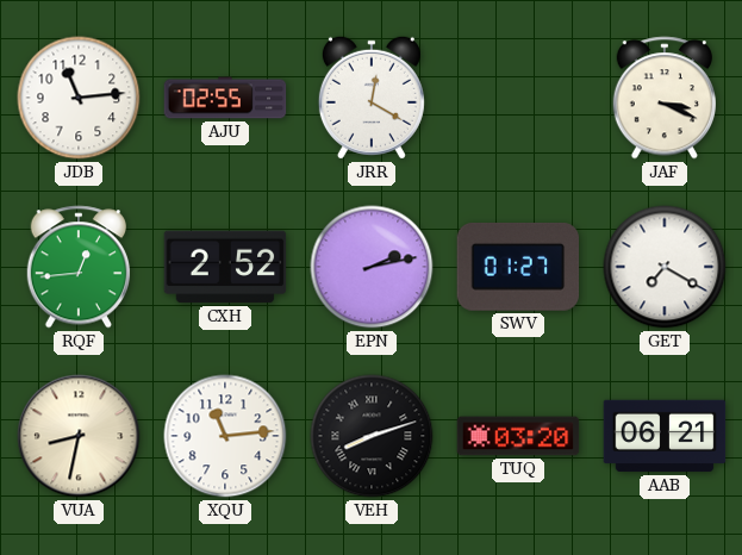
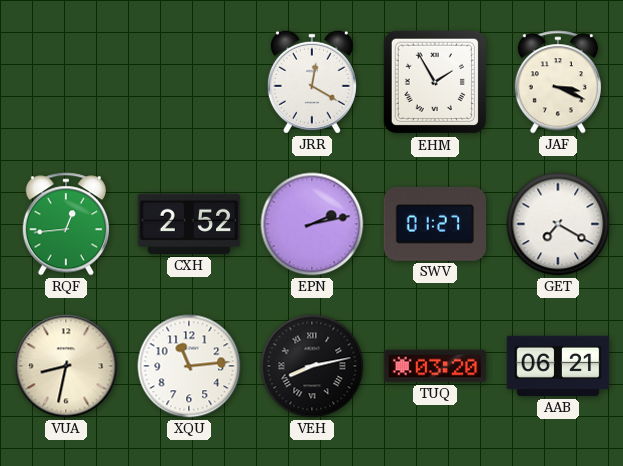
JDB: 11:14 -> none
AJU: 02:55 -> none
EHM: none -> 1:55
VEH: 8:12 -> 8:13
